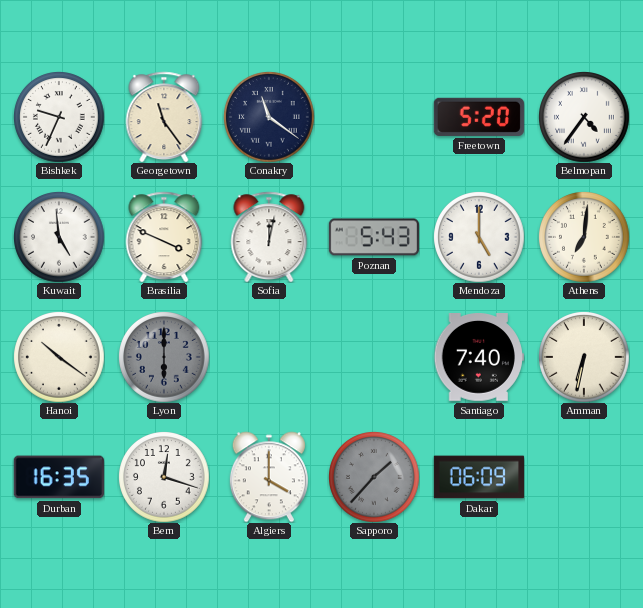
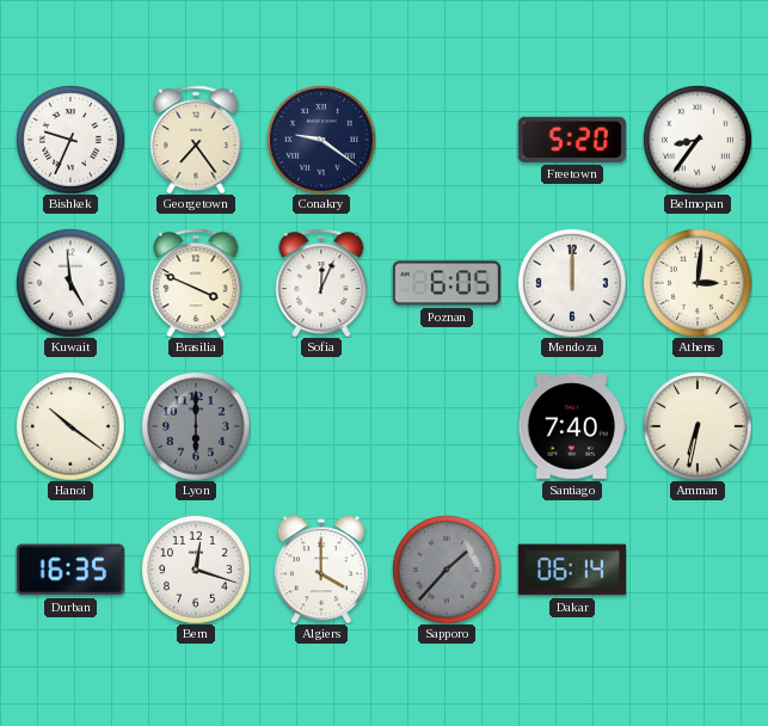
Georgetown: 11:24 -> 7:24
Conakry: 11:21 -> 9:21
Belmopan: 4:36 -> 8:36
Sofia: 12:02 -> 12:04
Poznan: 5:43 -> 6:05
Mendoza: 5:00 -> 12:00
Athens: 7:01 -> 3:01
Dakar: 06:09 -> 06:14
